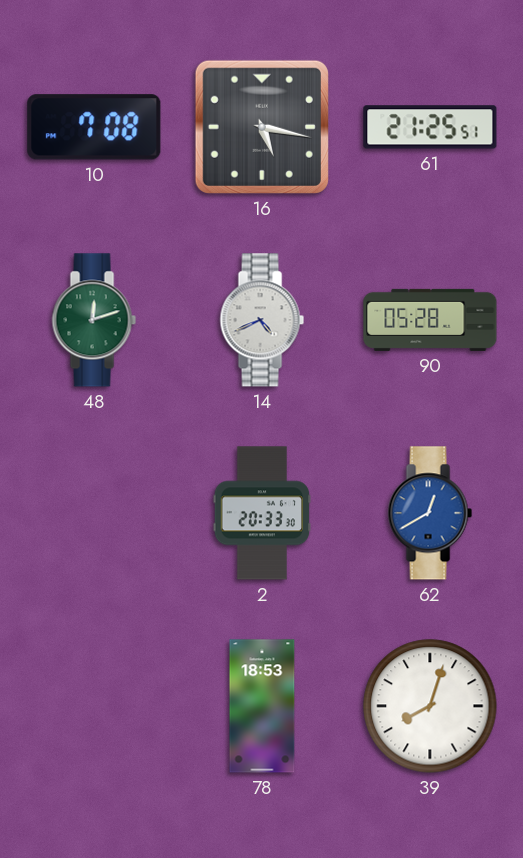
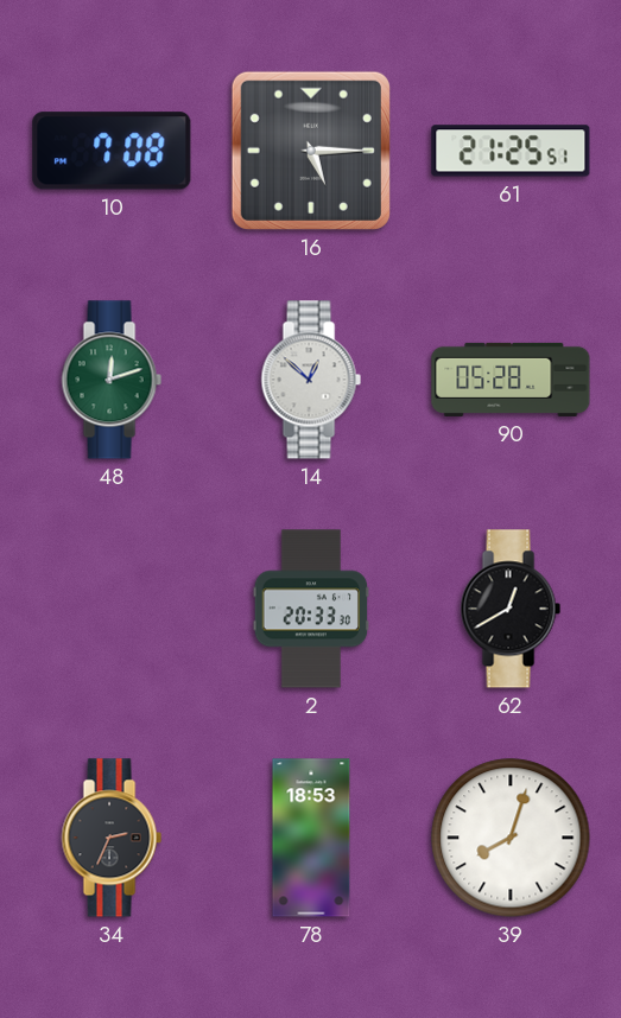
16: 5:17 -> 5:15
14: 4:41 -> 12:52
62 dial: blue -> black
34: none -> 2:34
